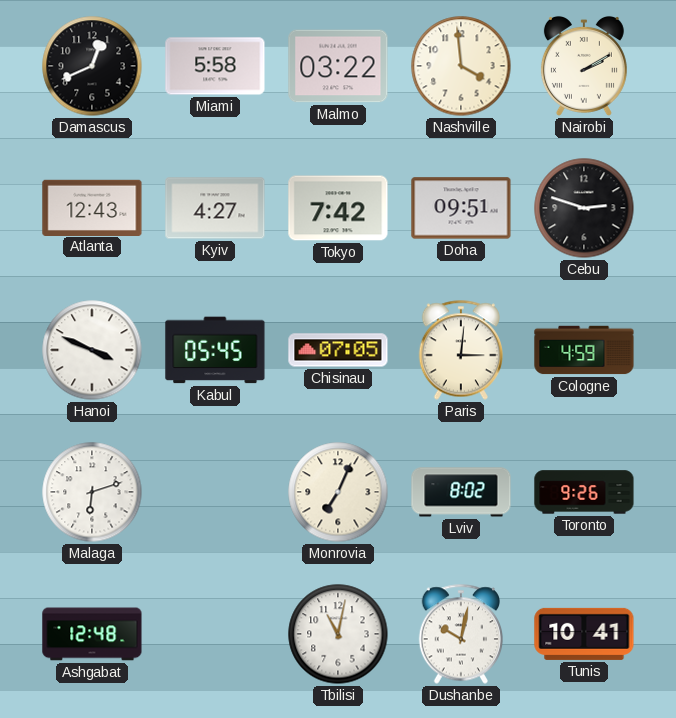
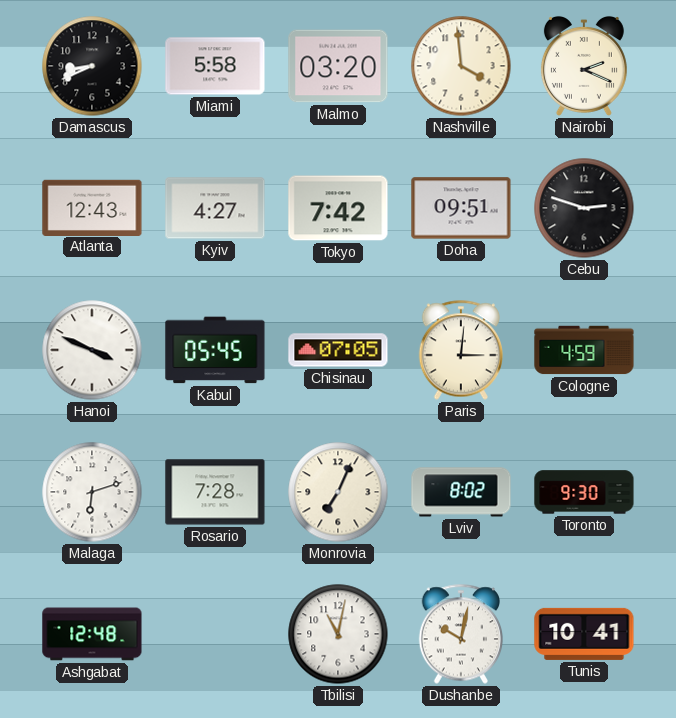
Damascus: 12:41 -> 8:41
Malmo: 03:22 -> 03:20
Nairobi: 2:10 -> 2:19
Rosario: none -> 7:28
Toronto: 9:26 -> 9:30
